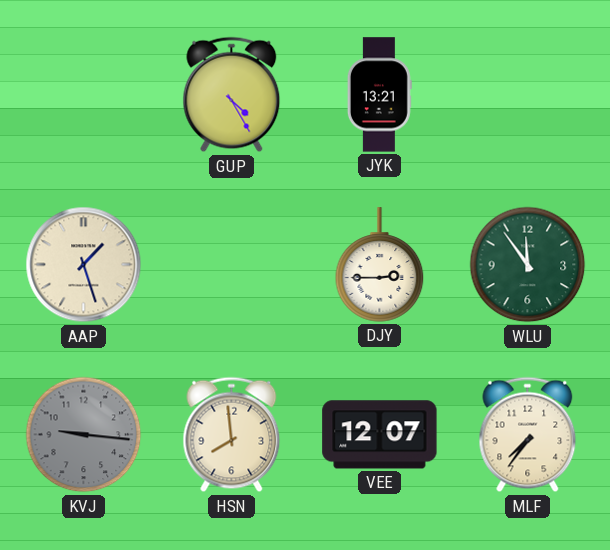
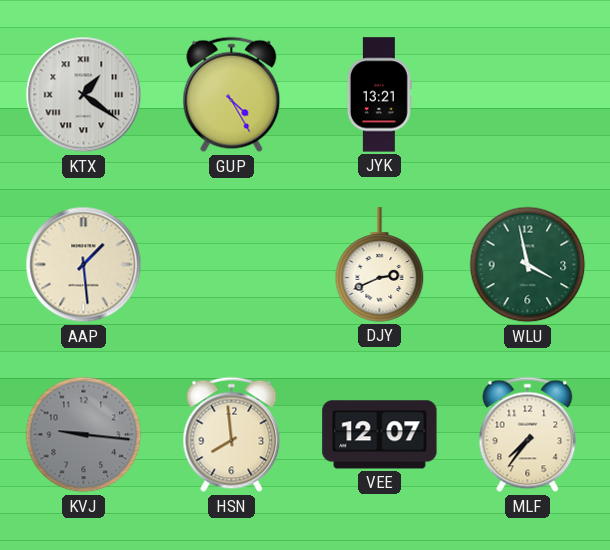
KTX: none -> 1:21
AAP: 1:27 -> 1:29
DJY: 2:45 -> 2:41
WLU: 11:54 -> 3:58
